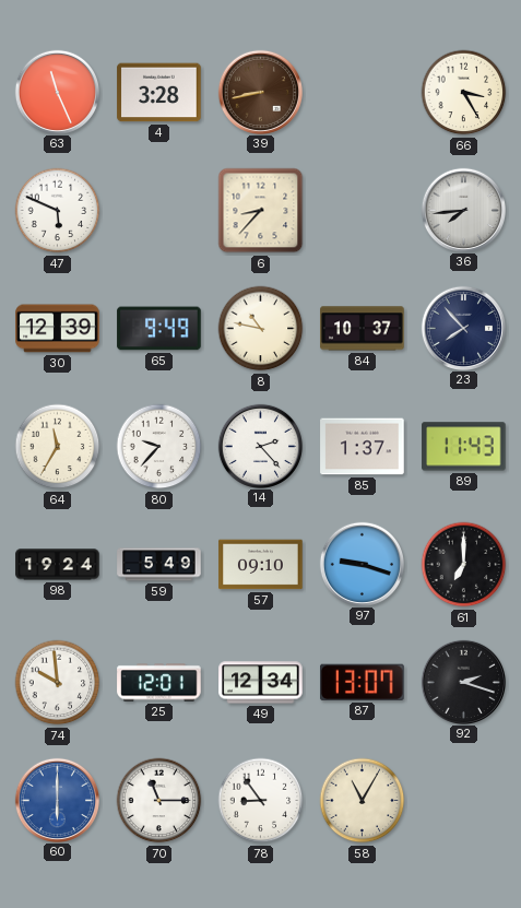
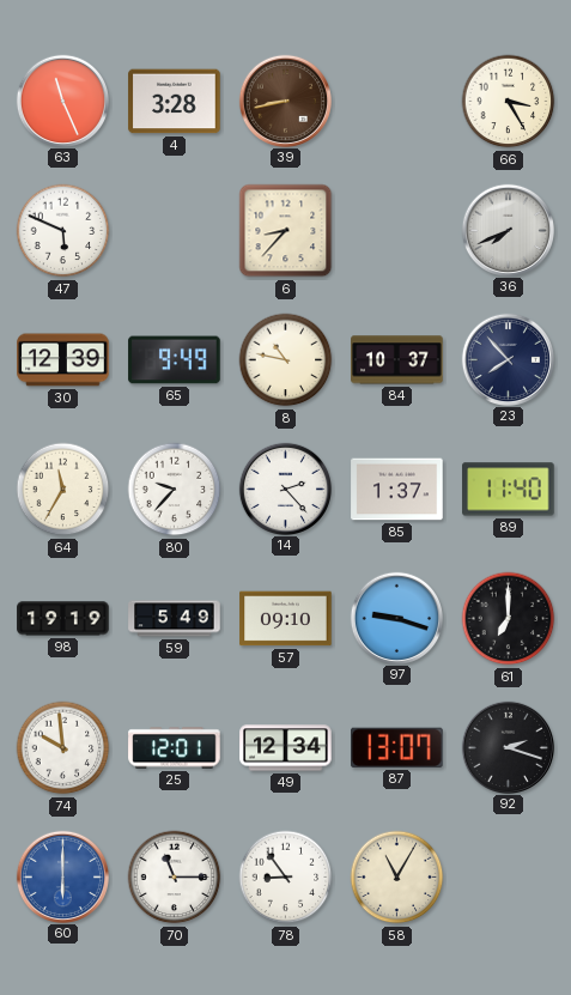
36: 7:44 -> 7:41
89: 11:43 -> 11:40
98: 19:24 -> 19:19
